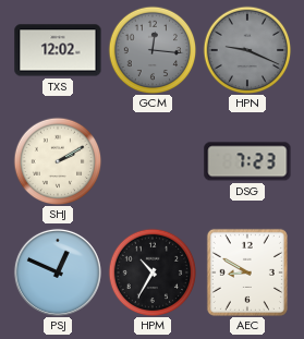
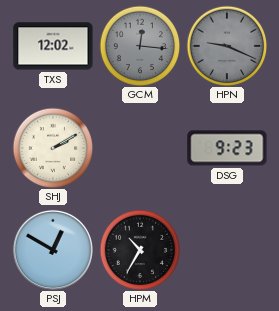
DSG: 7:23 -> 9:23
PSJ: 12:49 -> 12:50
AEC: 8:50 -> none
